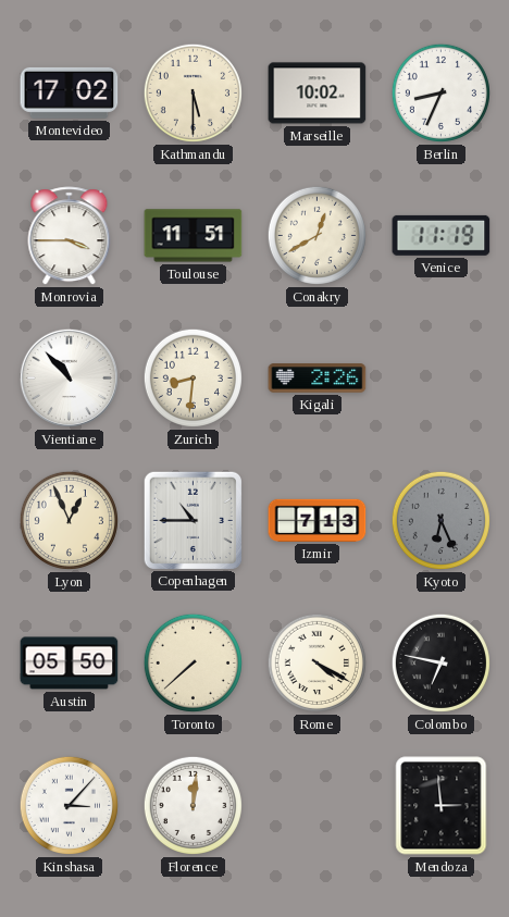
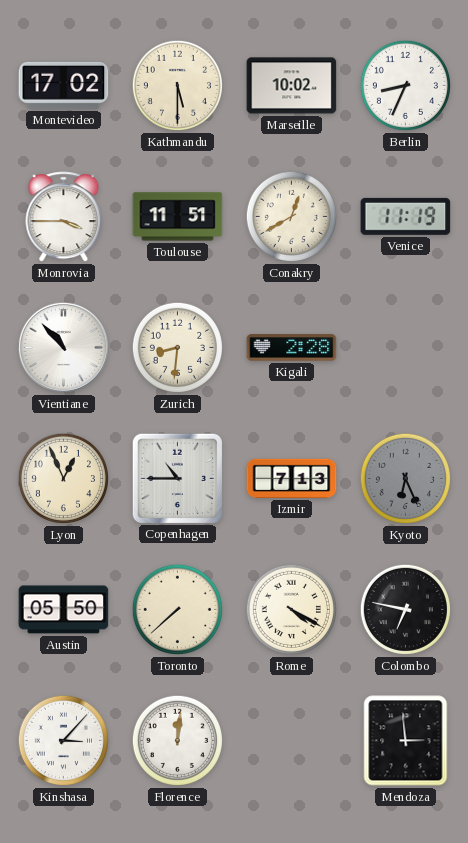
Kigali: 2:26 -> 2:28
